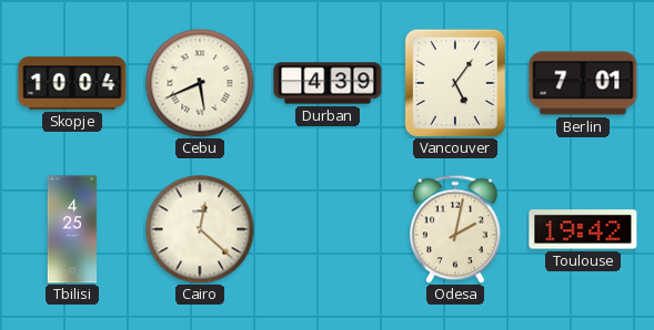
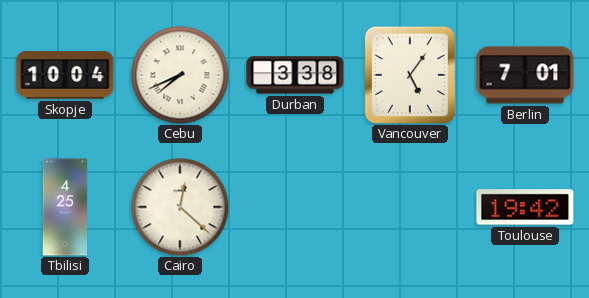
Cebu: 5:41 -> 7:41
Durban: 4:39 -> 3:38
Odesa: 2:02 -> none
